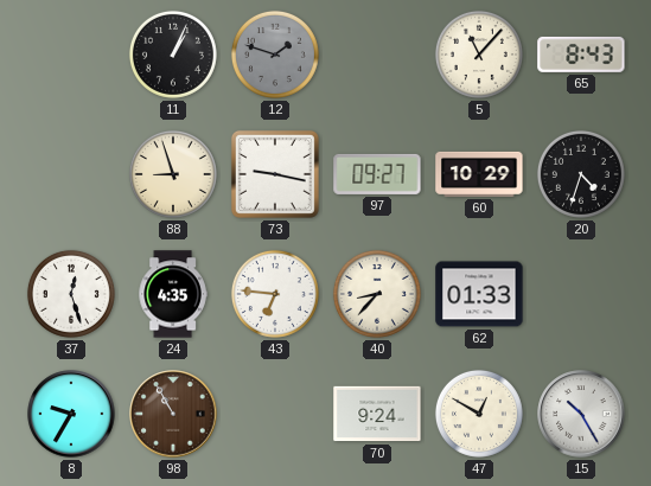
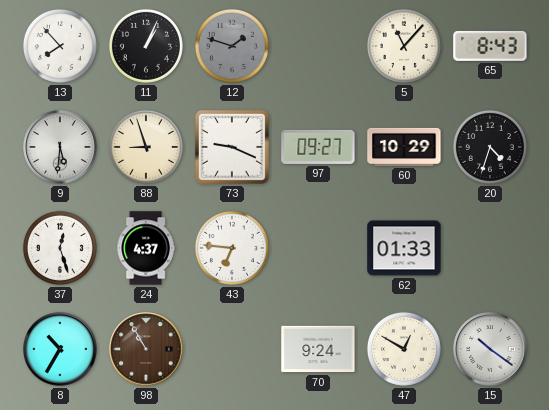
13: none -> 7:53
9: none -> 5:31
73: 9:17 -> 9:19
24: 4:35 -> 4:37
40: 8:37 -> none
8: 9:35 -> 10:35
15: 10:25 -> 10:21
